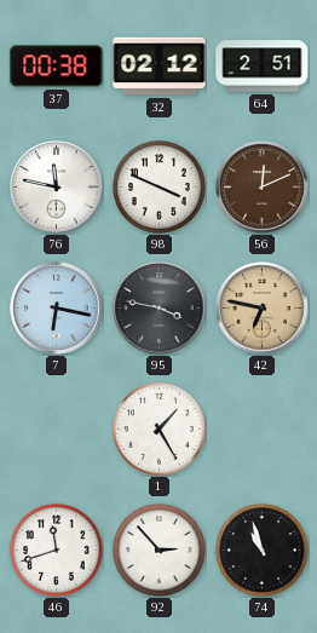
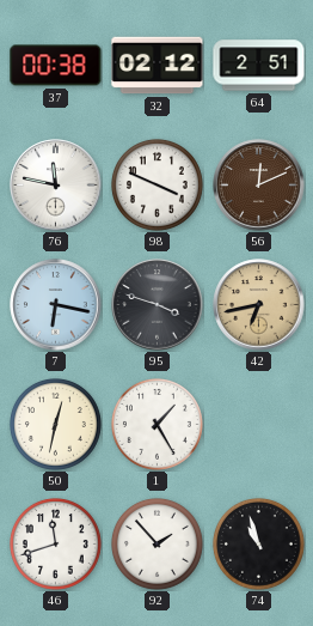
95: 3:47 -> 3:48
42: 6:47 -> 6:43
50: none -> 12:32
92: 2:53 -> 1:53
